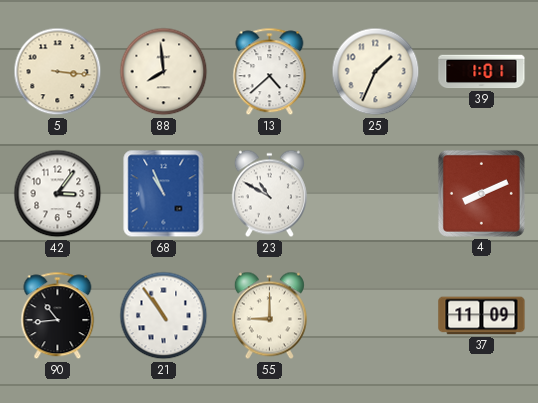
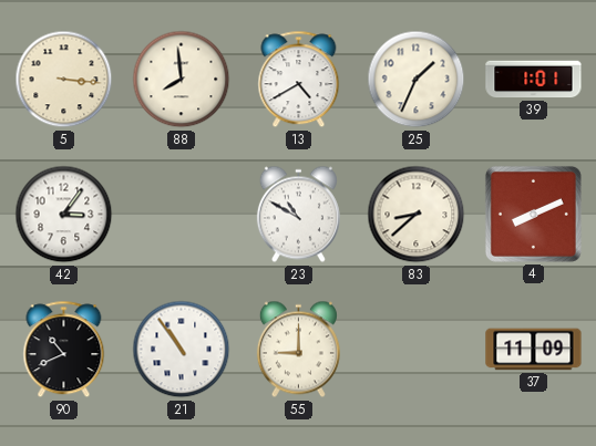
13: 4:38 -> 4:40
68: 10:56 -> none
83: none -> 8:38
90: 10:44 -> 10:41
